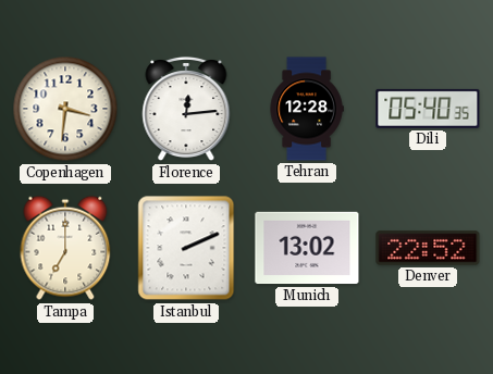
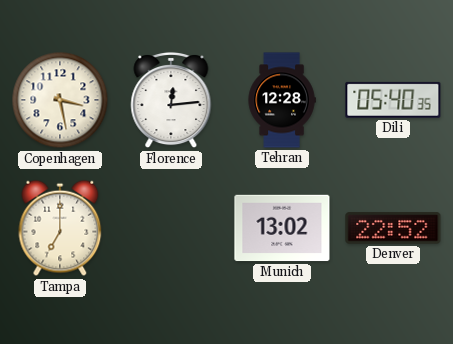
Copenhagen: 3:31 -> 3:28
Istanbul: 2:11 -> none
